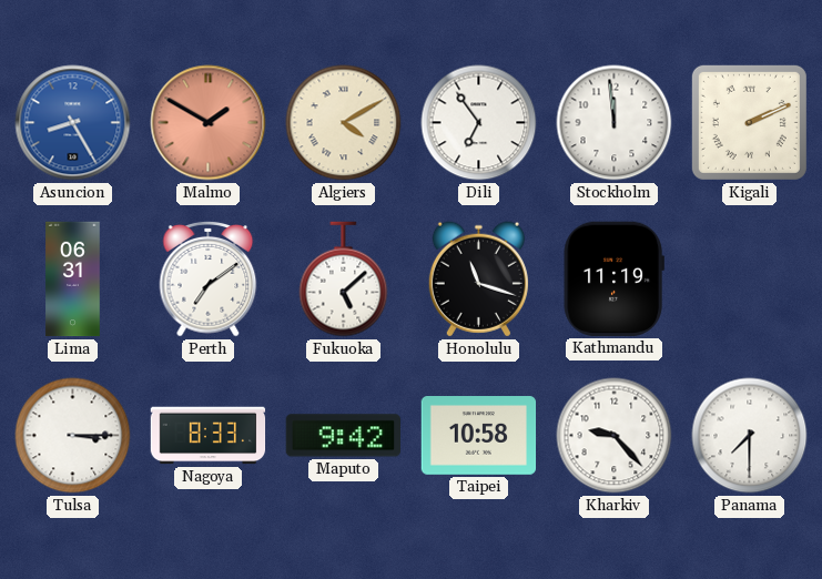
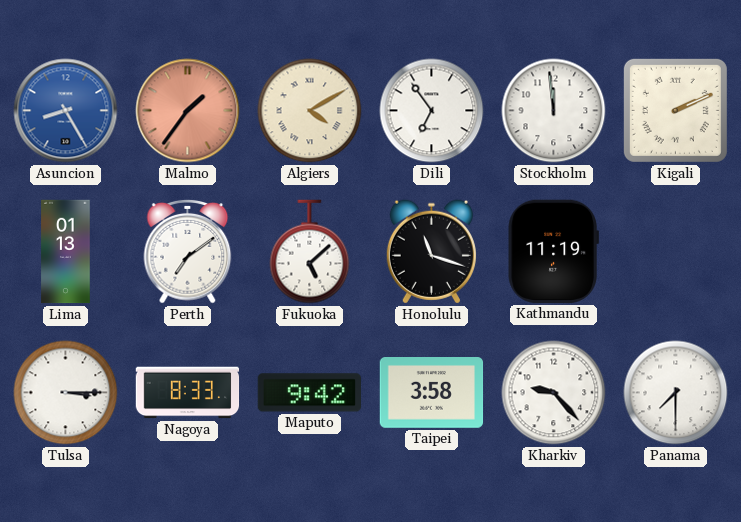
Malmo: 1:50 -> 1:36
Lima: 06:31 -> 01:13
Taipei: 10:58 -> 3:58
